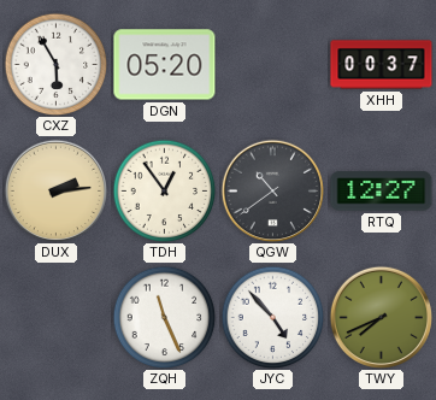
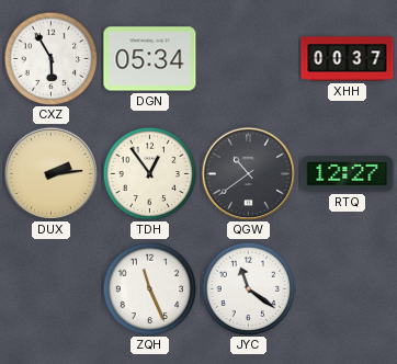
DGN: 05:20 -> 05:34
JYC: 4:53 -> 11:21
TWY: 7:41 -> none
